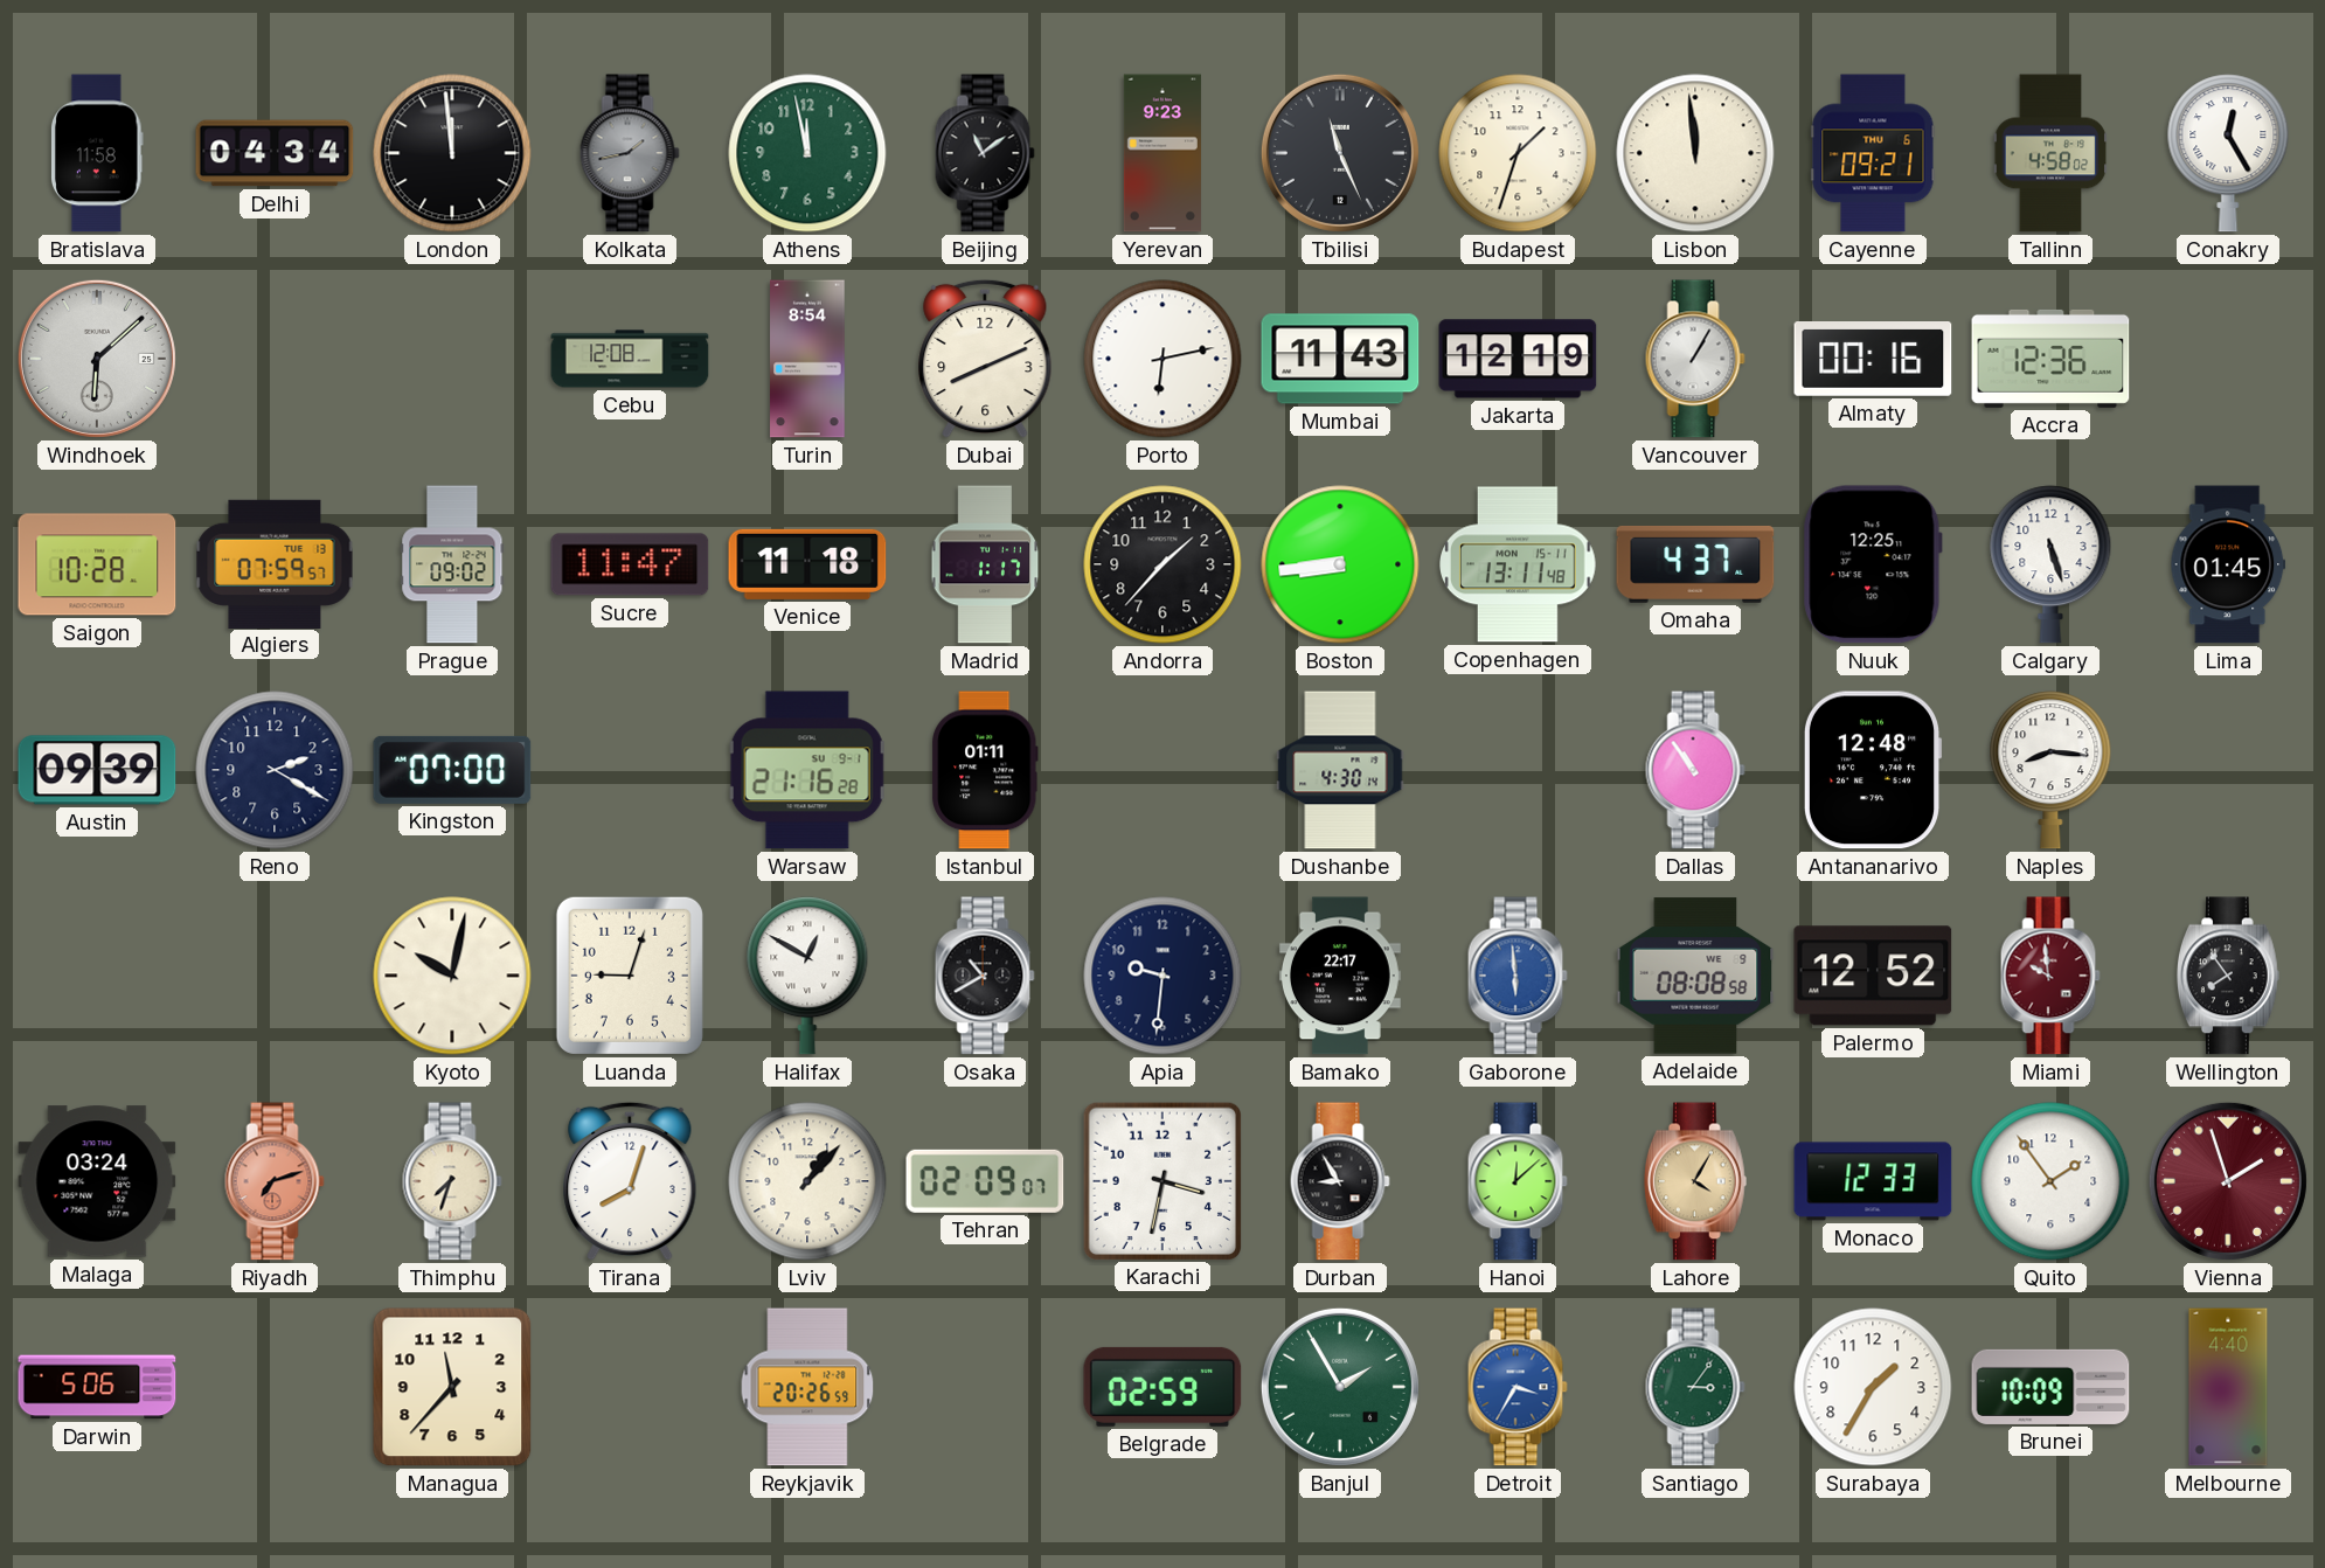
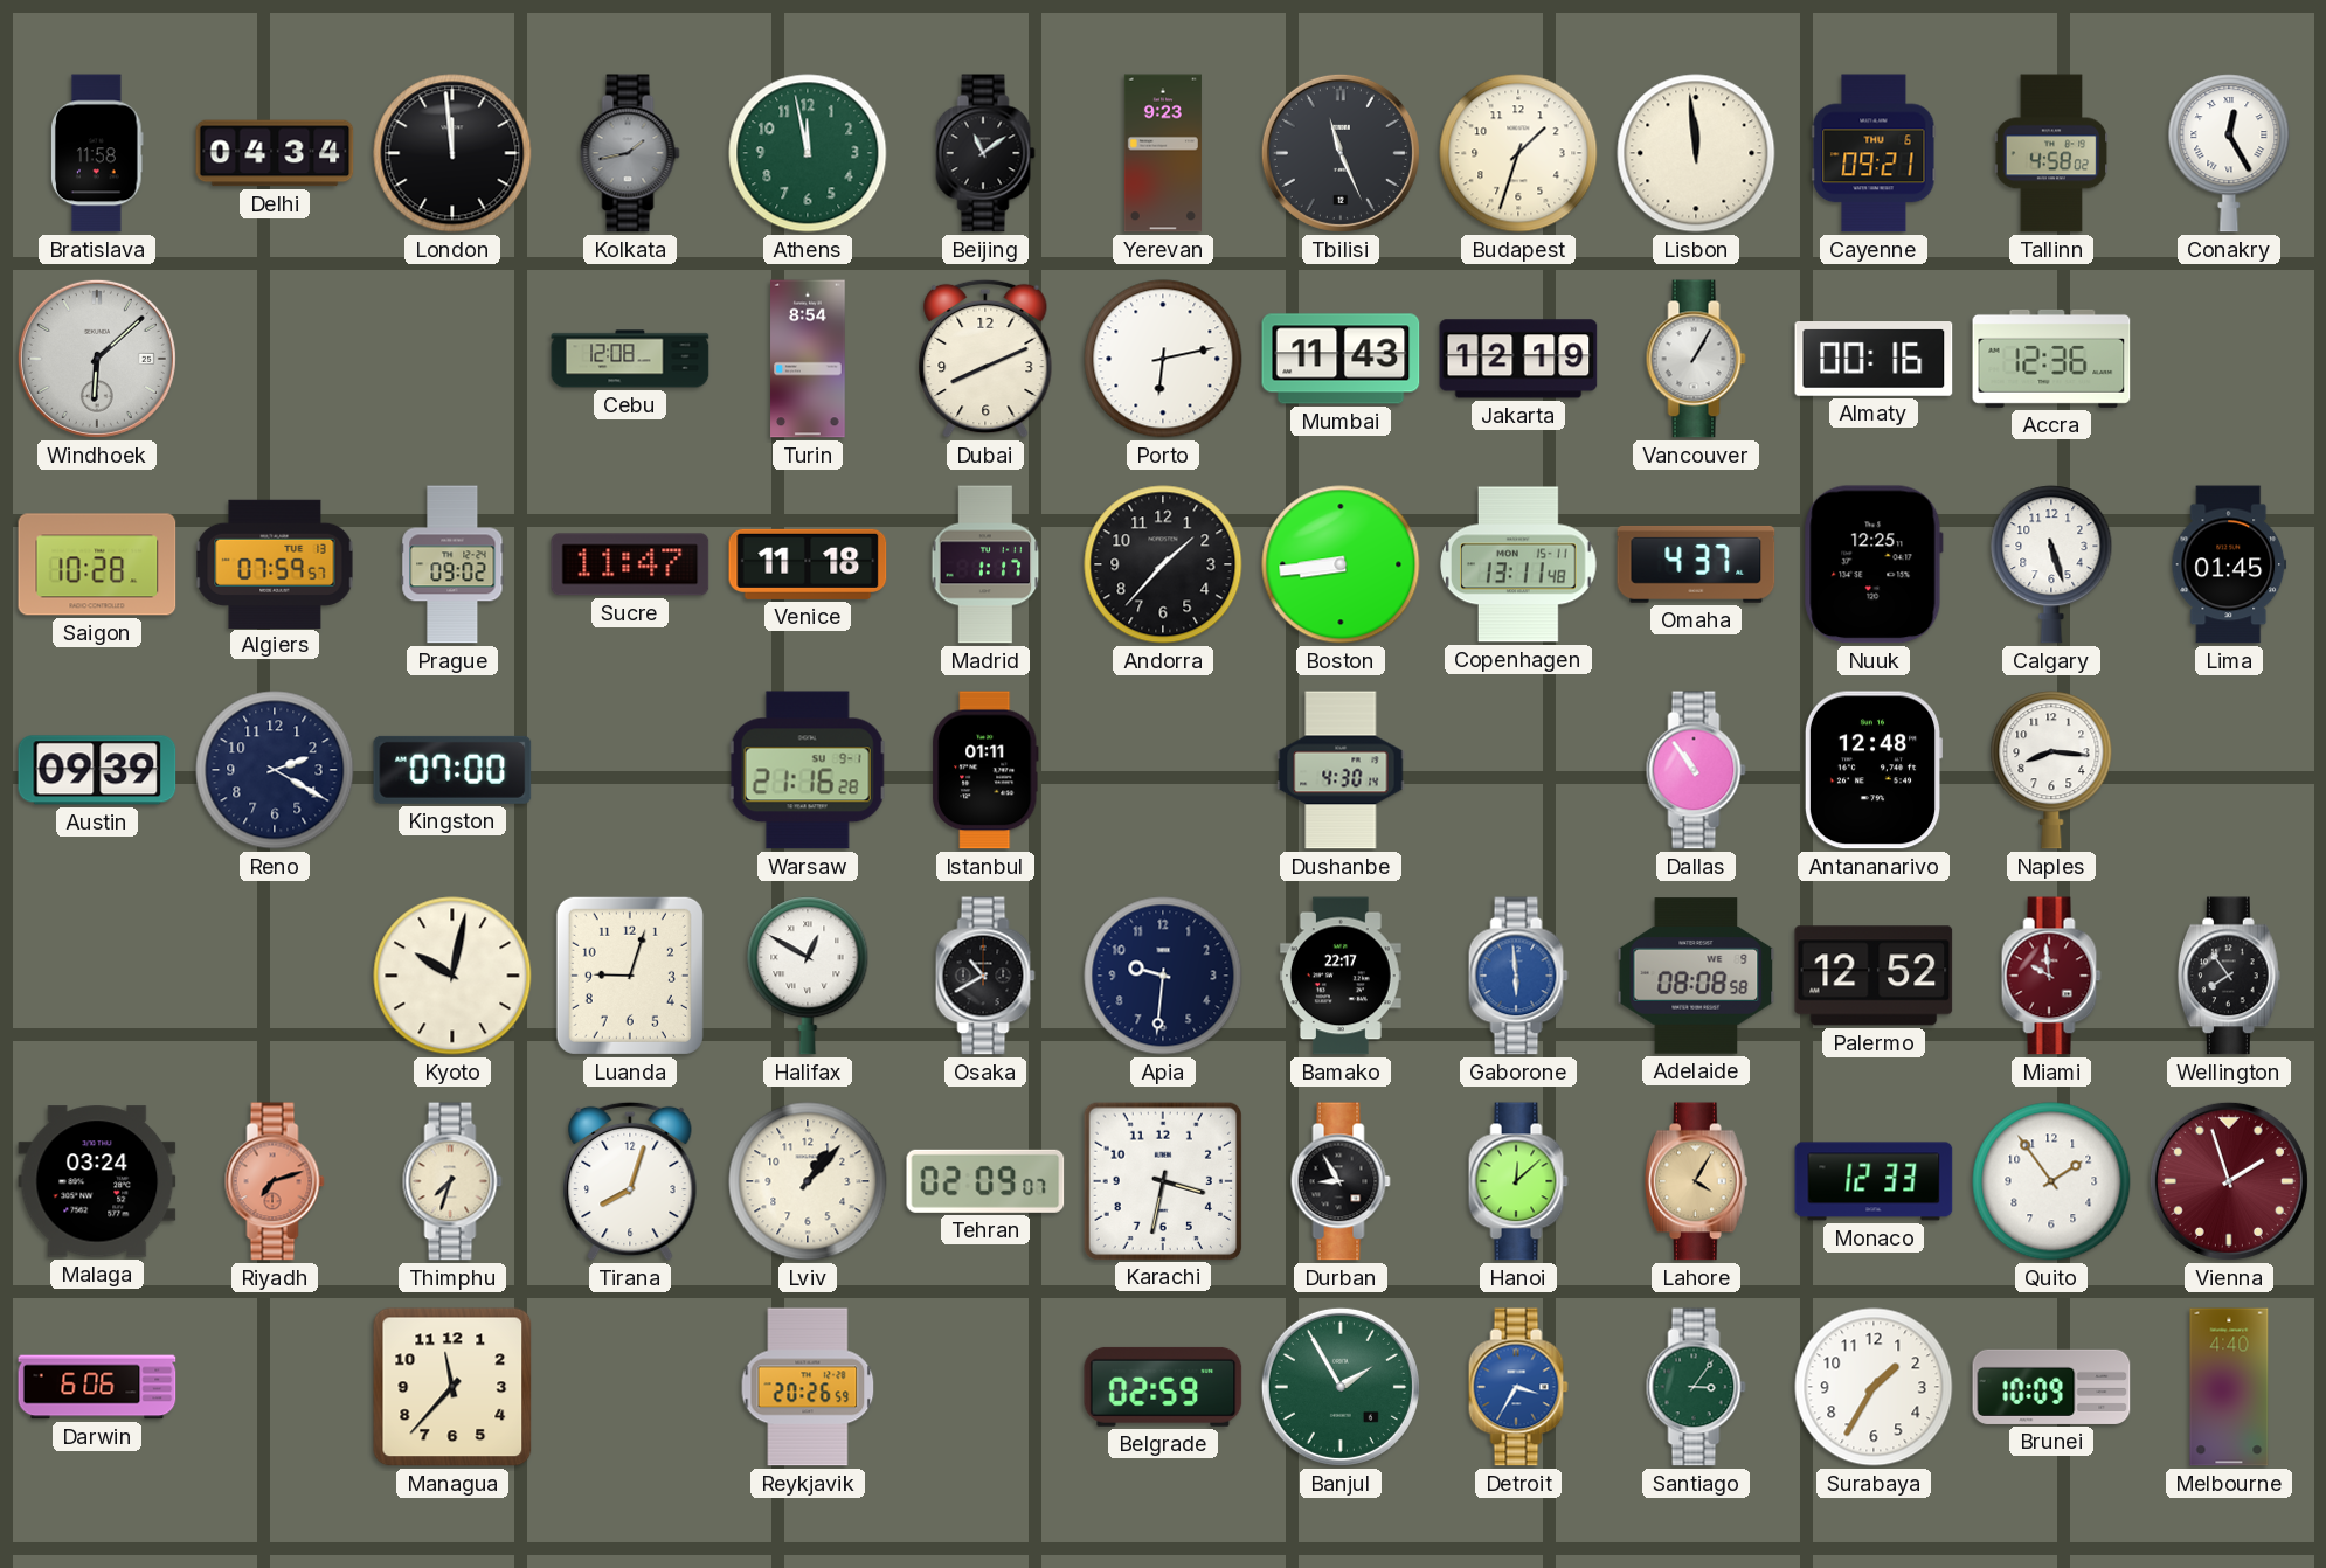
Darwin: 5:06 -> 6:06
